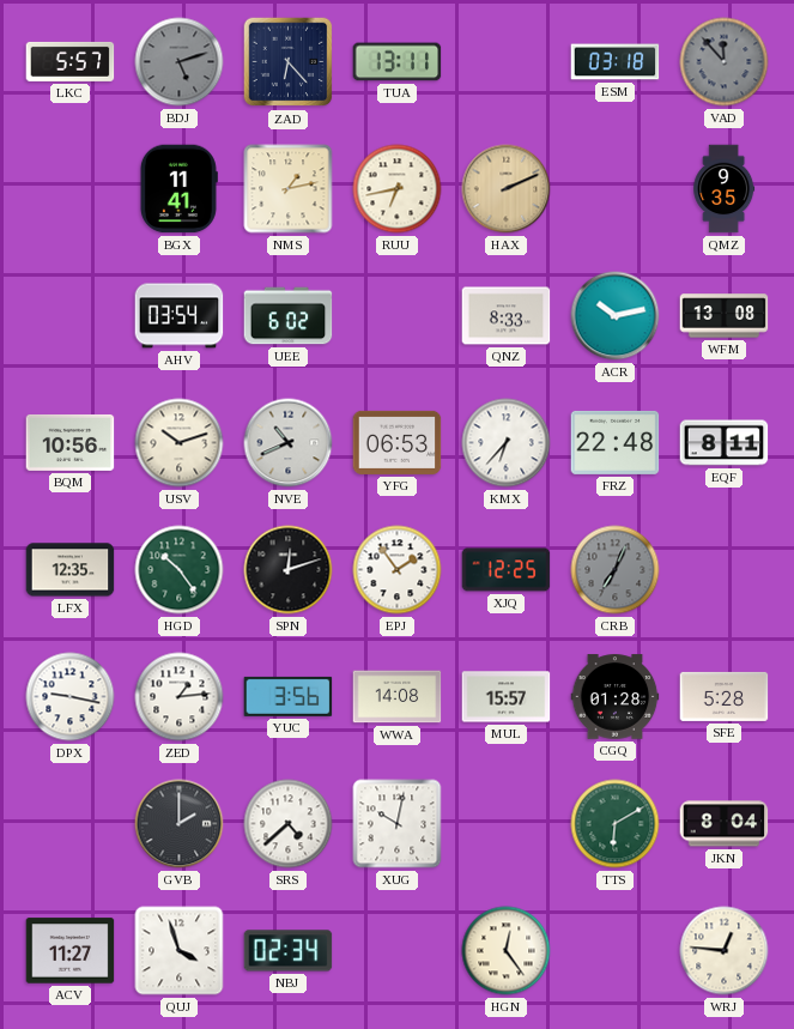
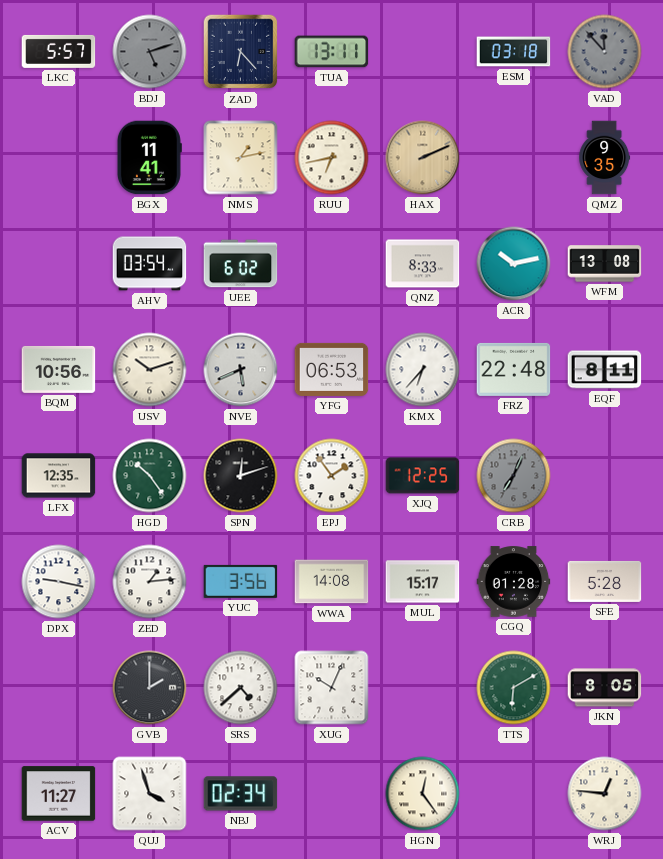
NVE: 10:41 -> 5:41
MUL: 15:57 -> 15:17
XUG: 10:02 -> 10:04
JKN: 8:04 -> 8:05
